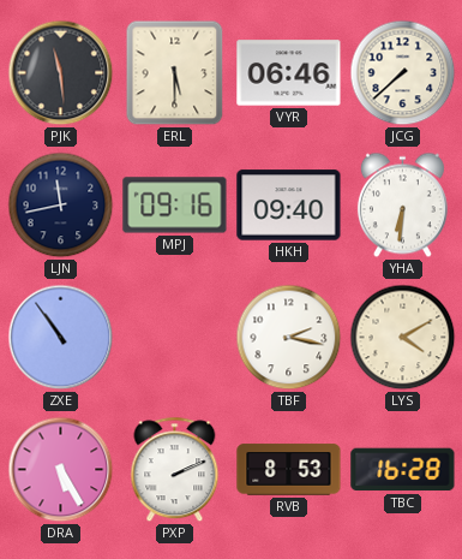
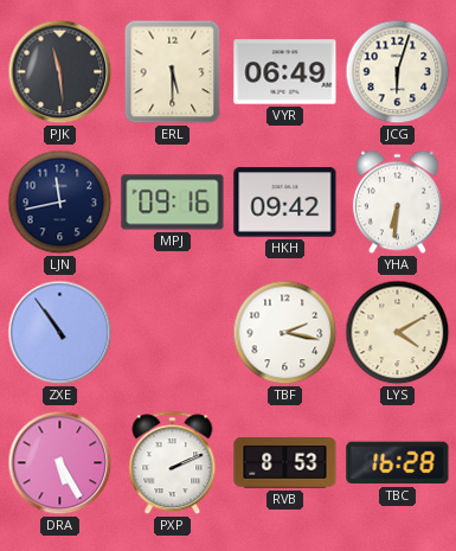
VYR: 06:46 -> 06:49
JCG: 7:38 -> 6:03
HKH: 09:40 -> 09:42
